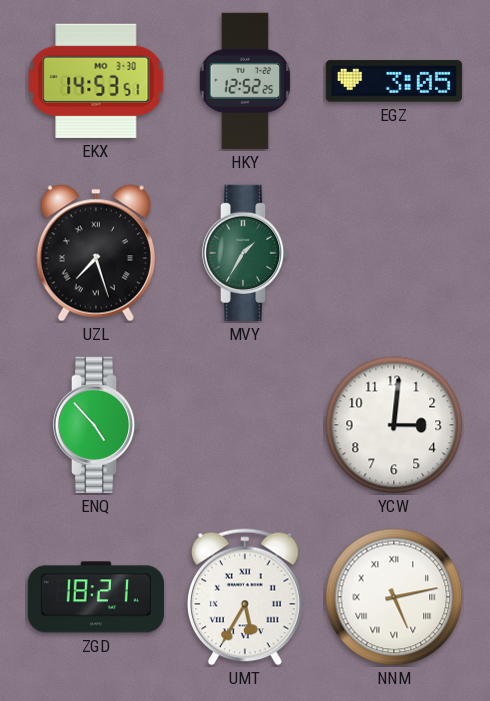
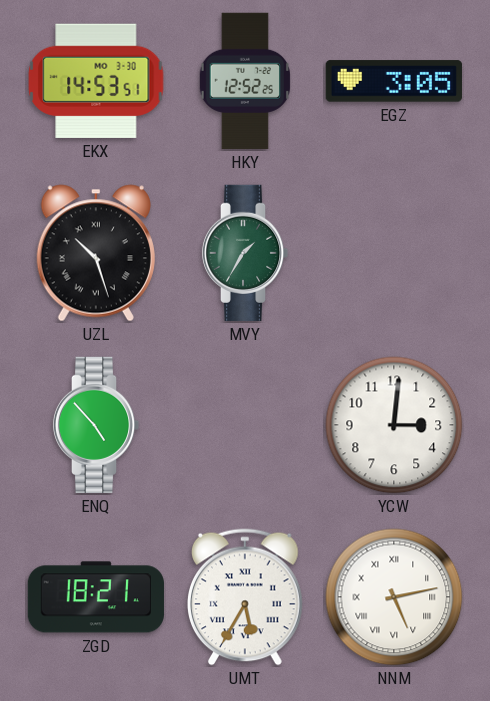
UZL: 7:27 -> 10:27
